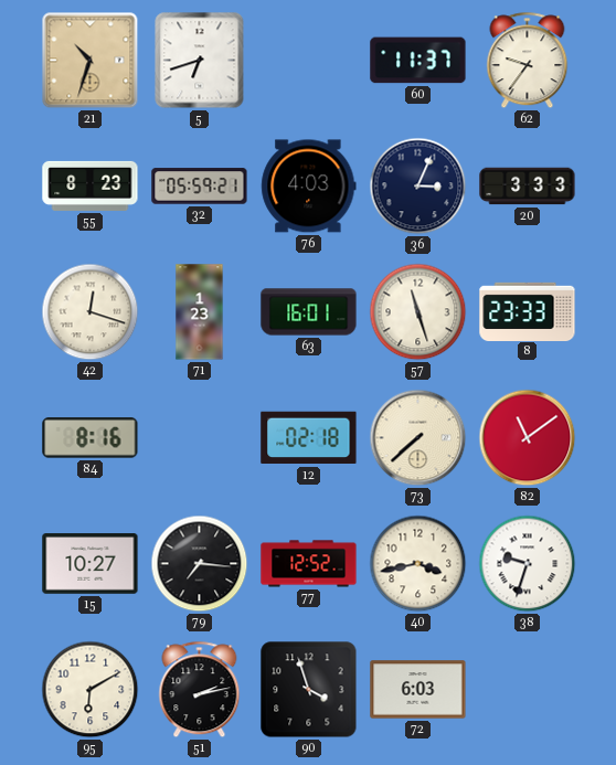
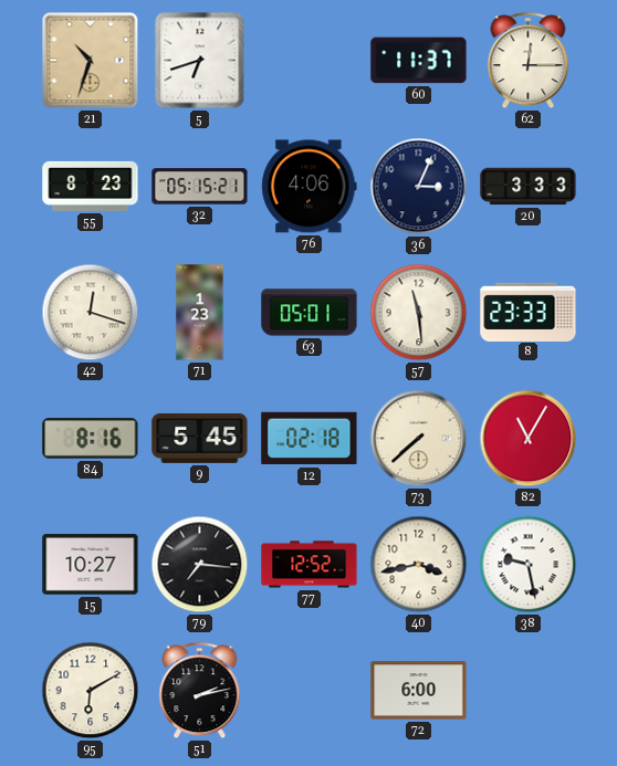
62: 9:36 -> 12:15
32: 05:59 -> 05:15
76: 4:03 -> 4:06
63: 16:01 -> 05:01
57: 11:27 -> 11:29
9: none -> 5:45
82: 11:09 -> 11:05
38: 9:33 -> 9:28
90: 3:57 -> none
72: 6:03 -> 6:00
